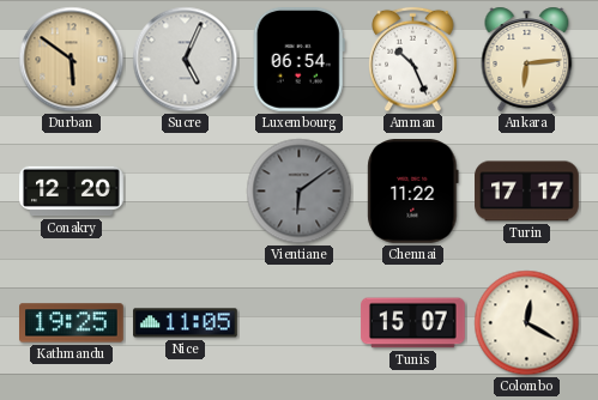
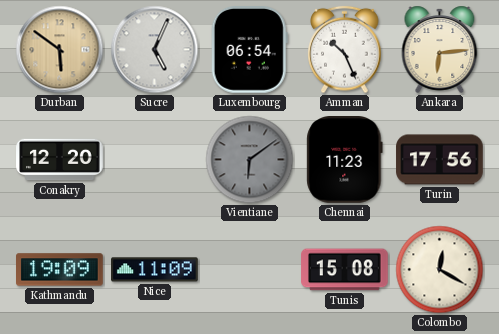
Chennai: 11:22 -> 11:23
Turin: 17:17 -> 17:56
Kathmandu: 19:25 -> 19:09
Nice: 11:05 -> 11:09
Tunis: 15:07 -> 15:08
